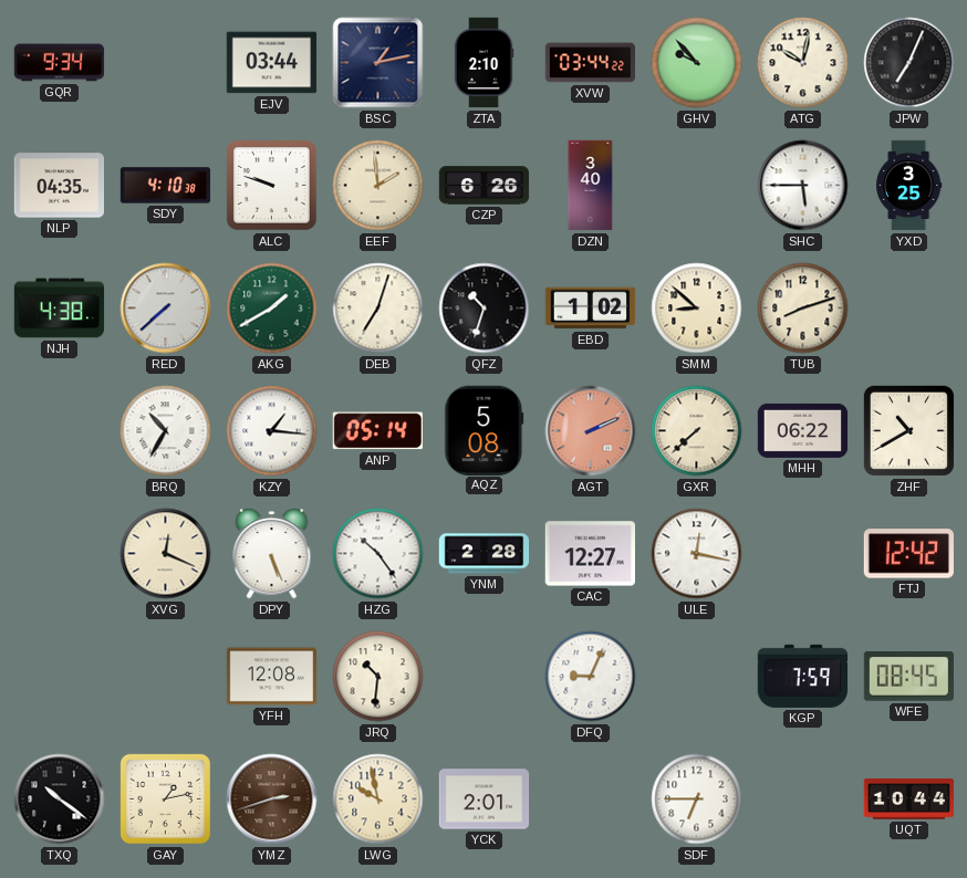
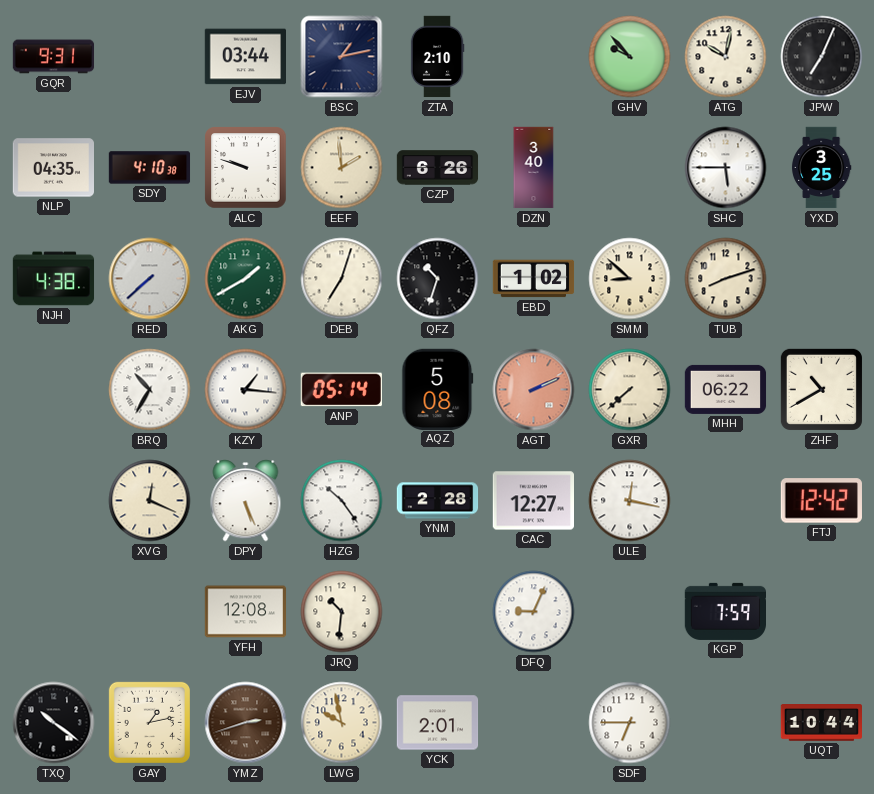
GQR: 9:34 -> 9:31
XVW: 03:44 -> none
WFE: 08:45 -> none
